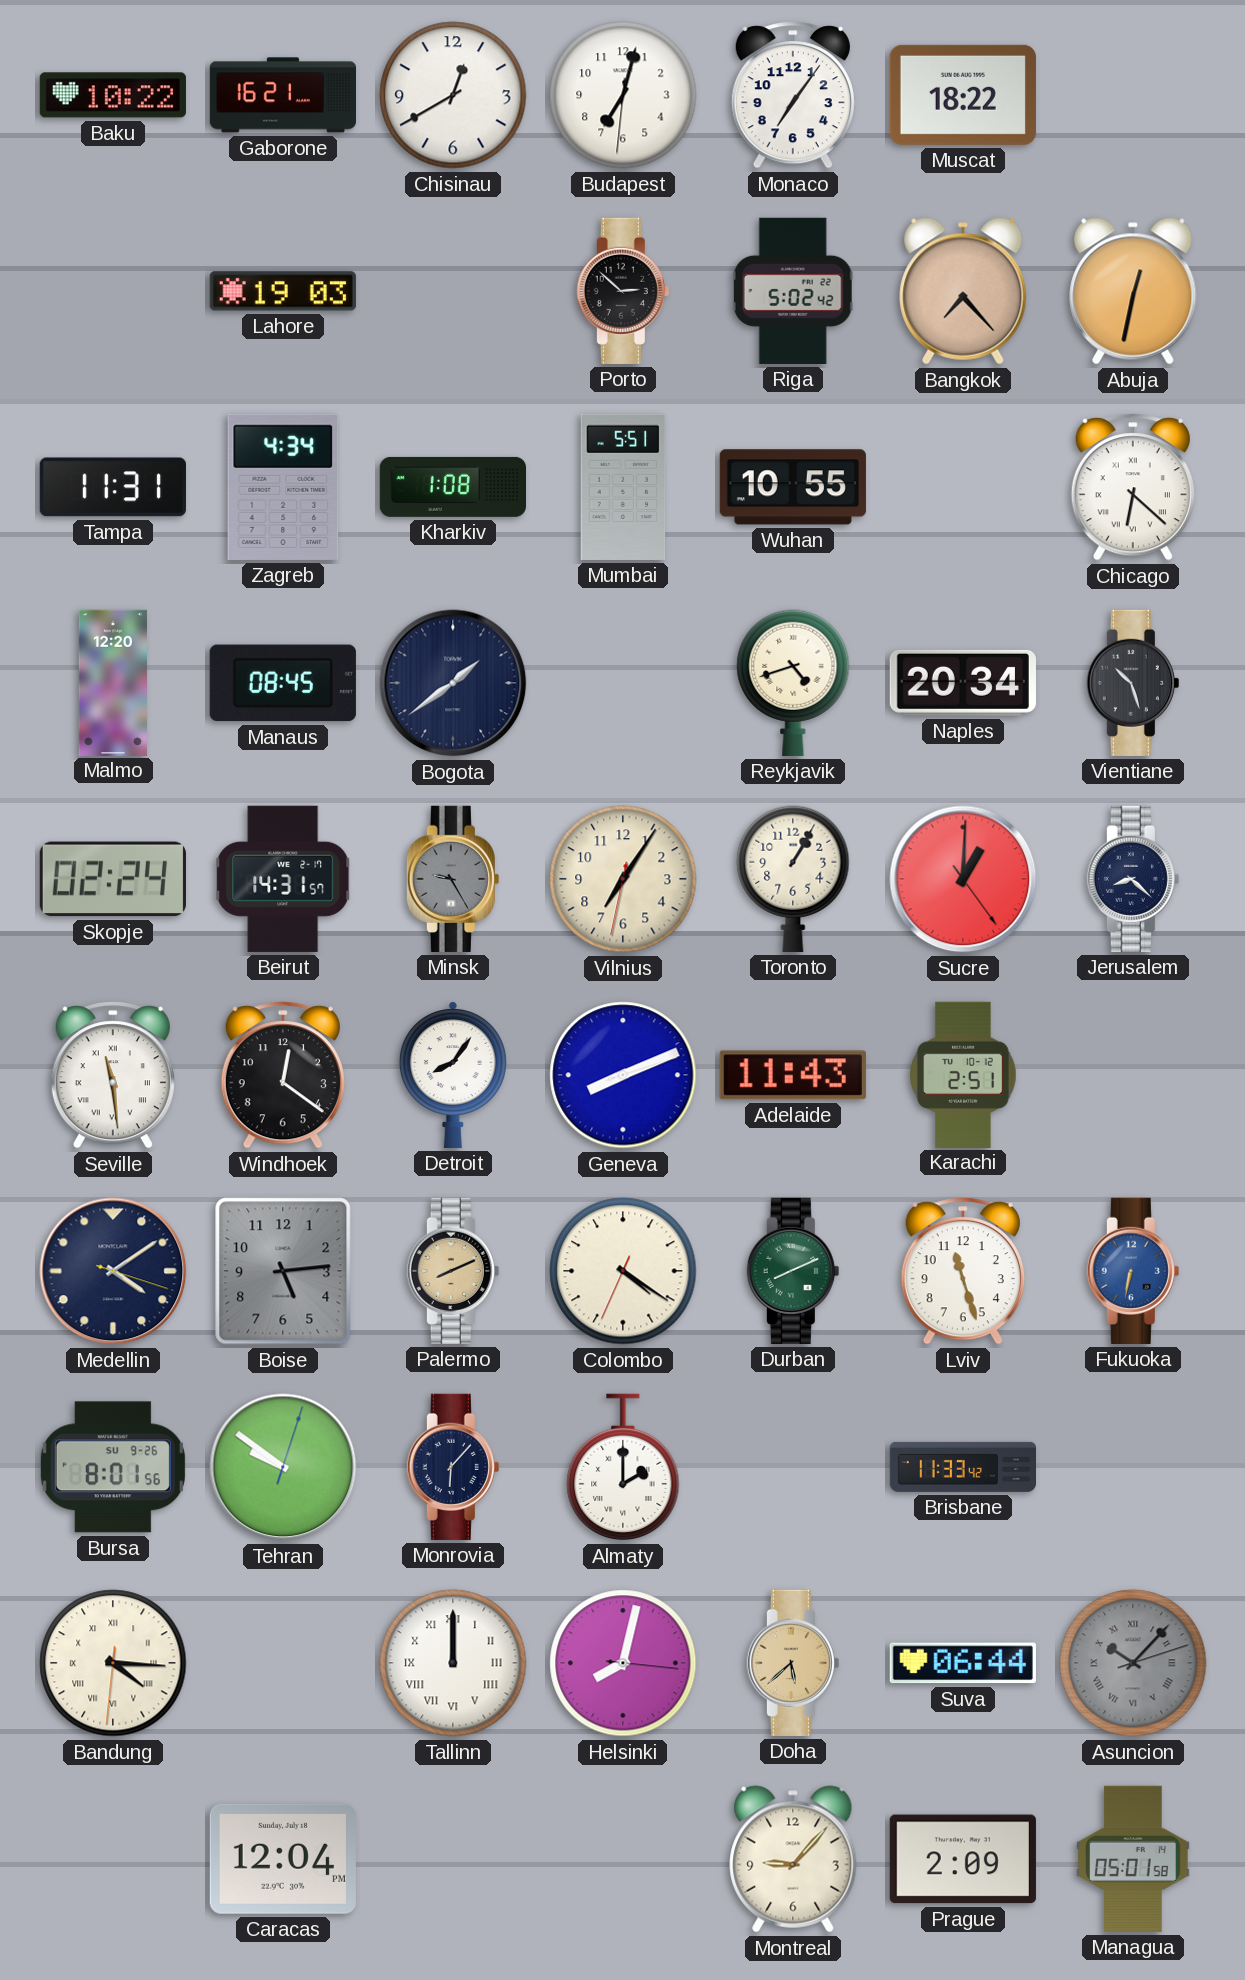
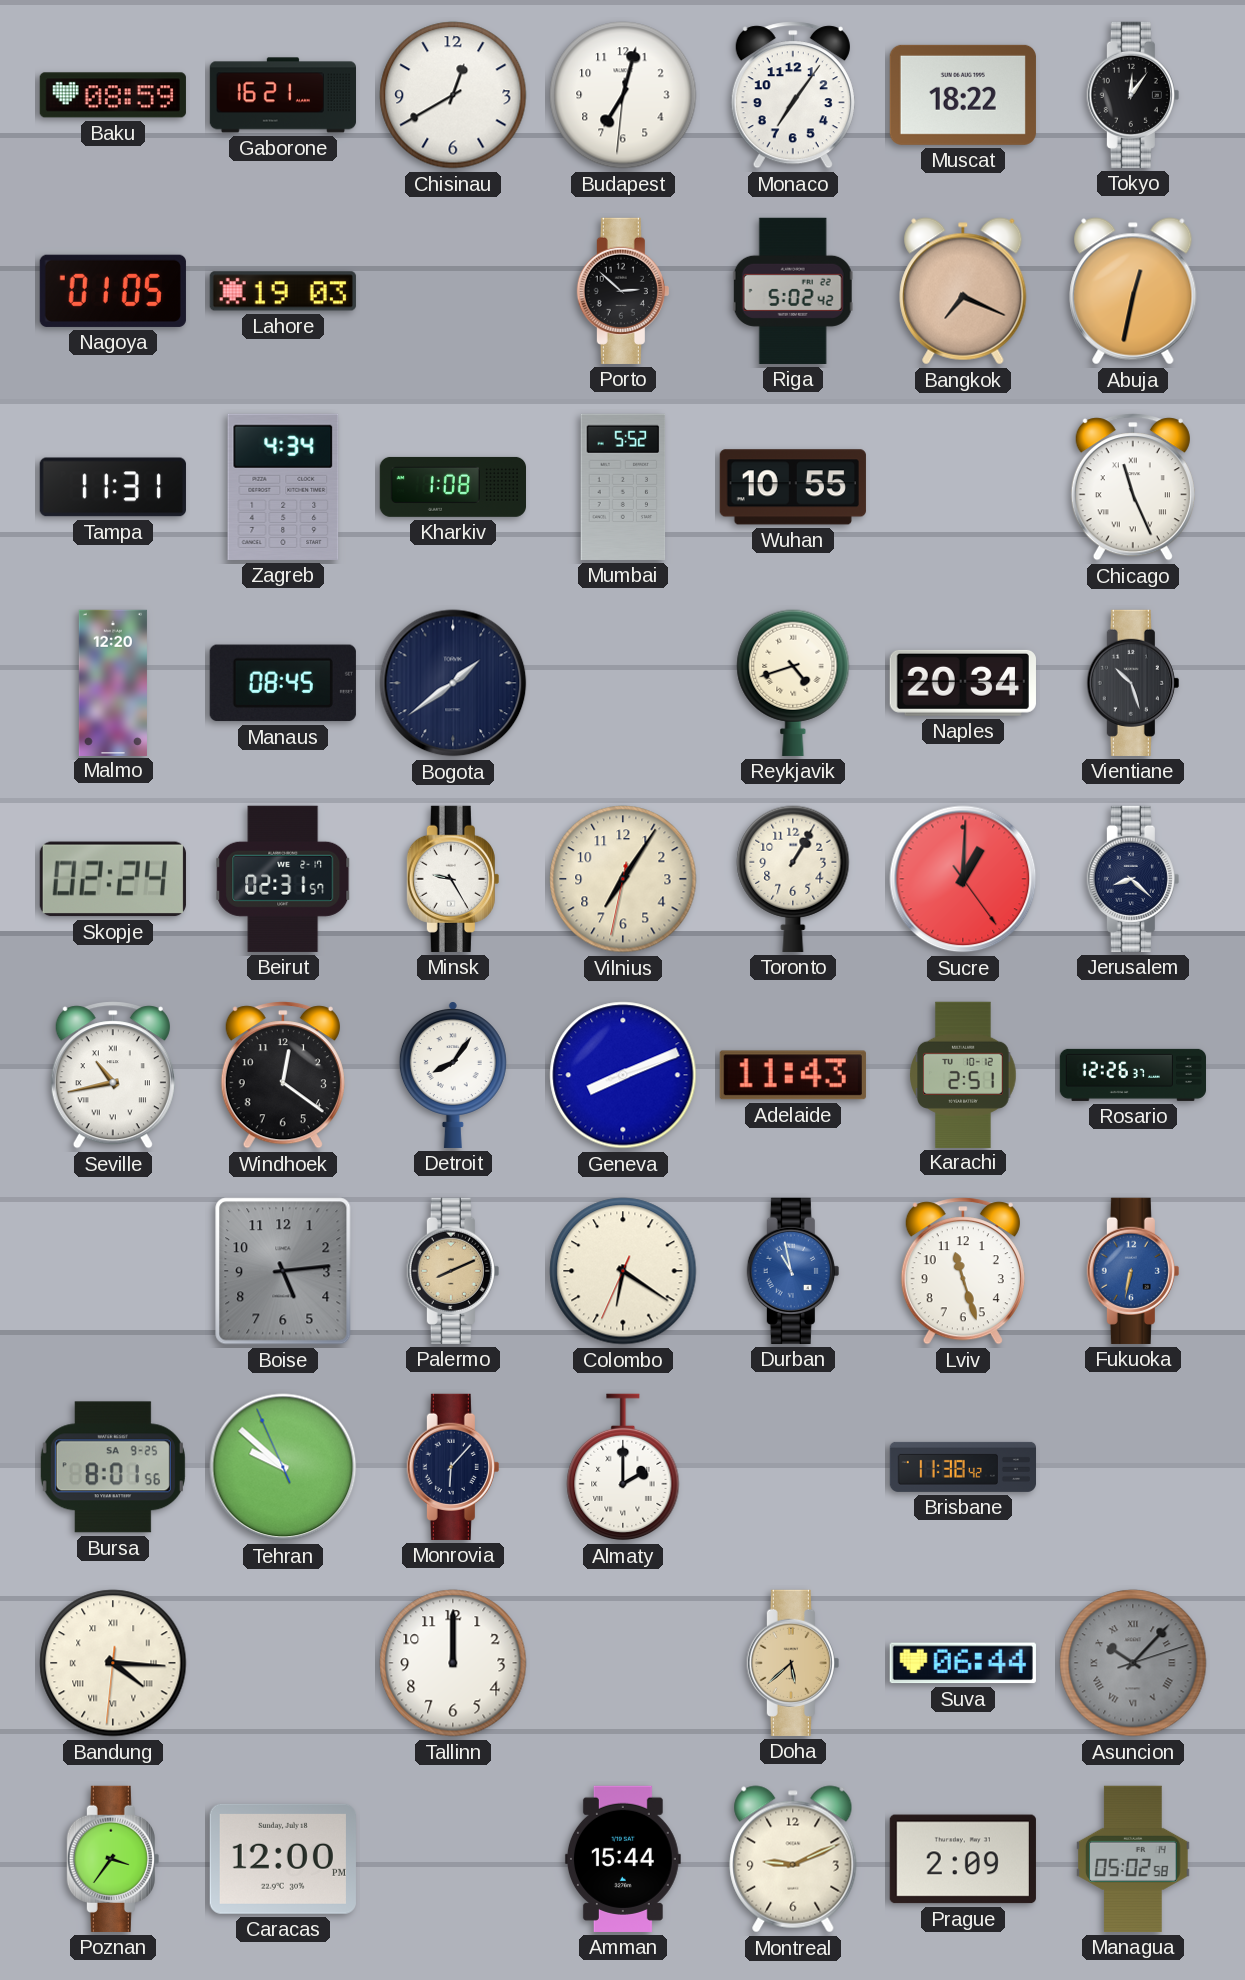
Baku: 10:22 -> 08:59
Tokyo: none -> 12:06
Nagoya: none -> 01:05
Bangkok: 7:23 -> 7:19
Mumbai: 5:51 -> 5:52
Chicago: 6:22 -> 11:26
Beirut: 14:31 -> 02:31
Minsk dial: grey -> white
Seville: 11:29 -> 10:43
Rosario: none -> 12:26
Medellin: 4:09 -> none
Colombo: 4:20 -> 6:20
Durban: 8:11 -> 10:58
Durban dial: green -> blue
Bursa date: SU 9-26 -> SA 9-25
Tehran: 9:51:03 -> 9:51:56
Brisbane: 11:33 -> 11:38
Tallinn numerals: Roman -> Arabic
Helsinki: 8:02 -> none
Poznan: none -> 3:36
Caracas: 12:04 -> 12:00
Amman: none -> 15:44
Montreal: 9:07 -> 9:11
Managua: 05:01 -> 05:02
